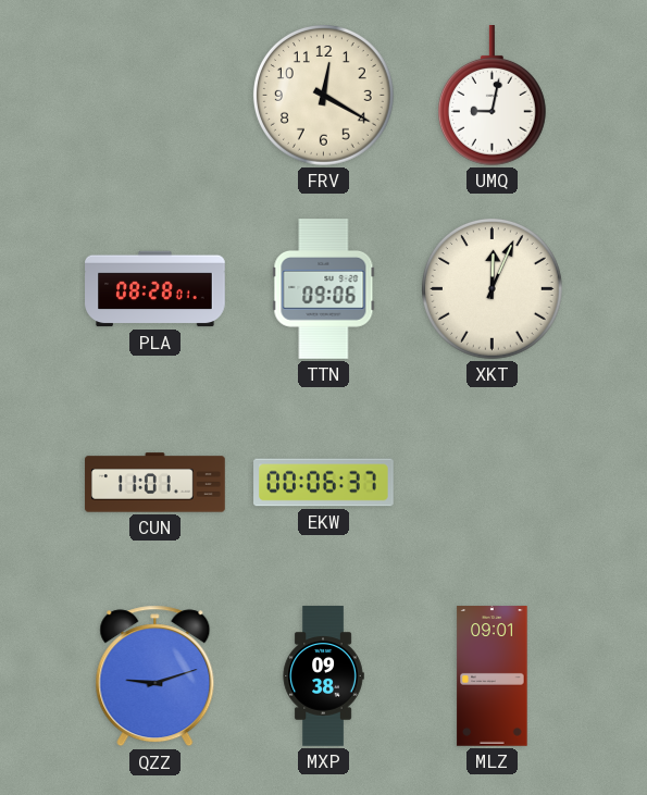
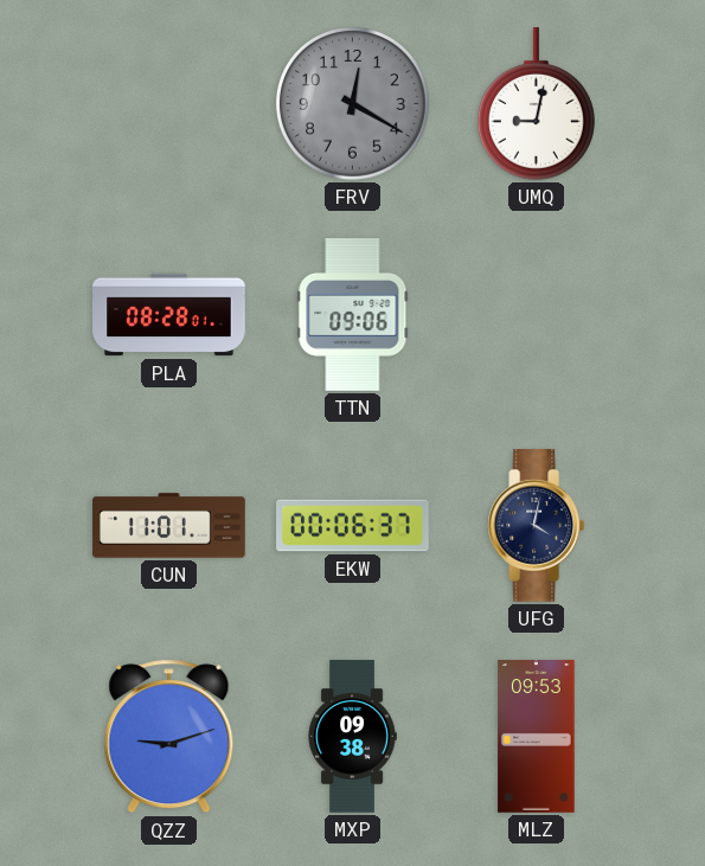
FRV dial: cream -> grey
XKT: 12:04 -> none
UFG: none -> 4:02
MLZ: 09:01 -> 09:53
